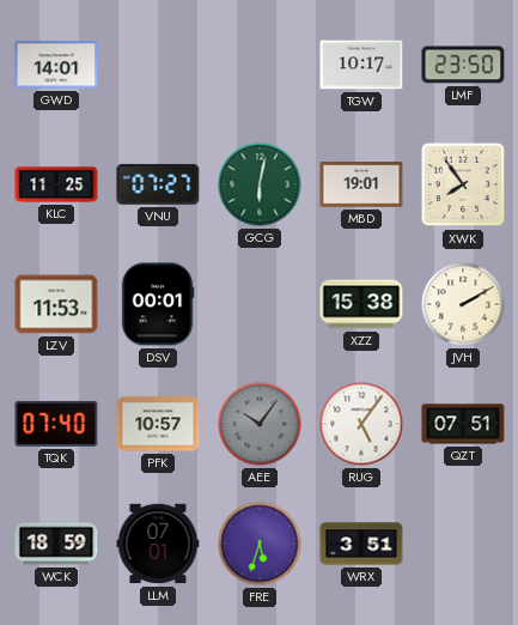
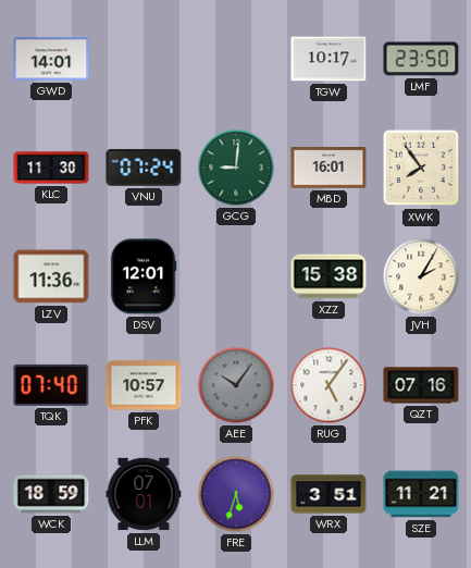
KLC: 11:25 -> 11:30
VNU: 07:27 -> 07:24
GCG: 6:02 -> 9:01
MBD: 19:01 -> 16:01
LZV: 11:53 -> 11:36
DSV: 00:01 -> 12:01
JVH: 2:10 -> 2:05
QZT: 07:51 -> 07:16
SZE: none -> 11:21
